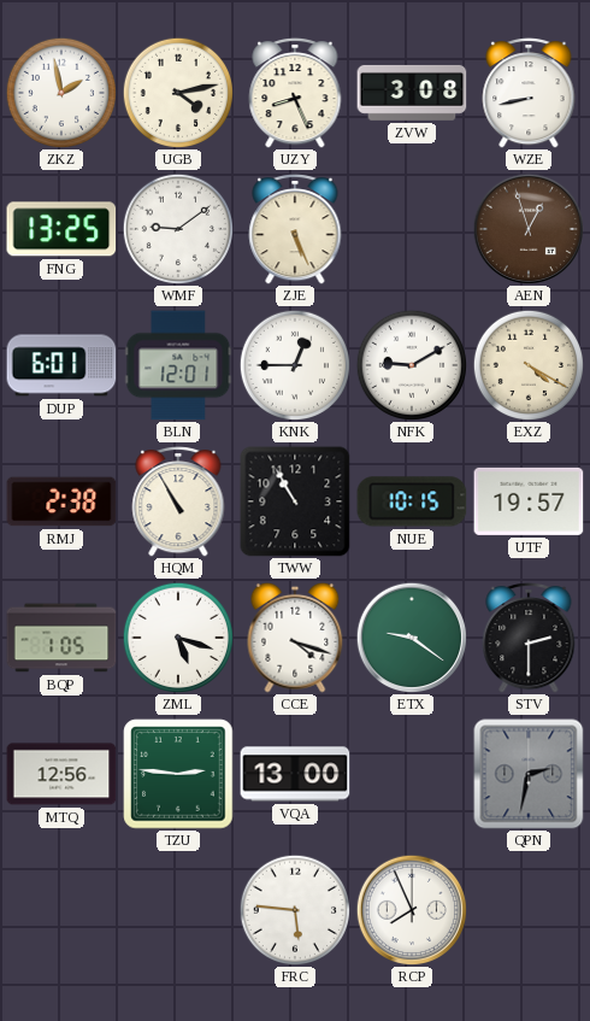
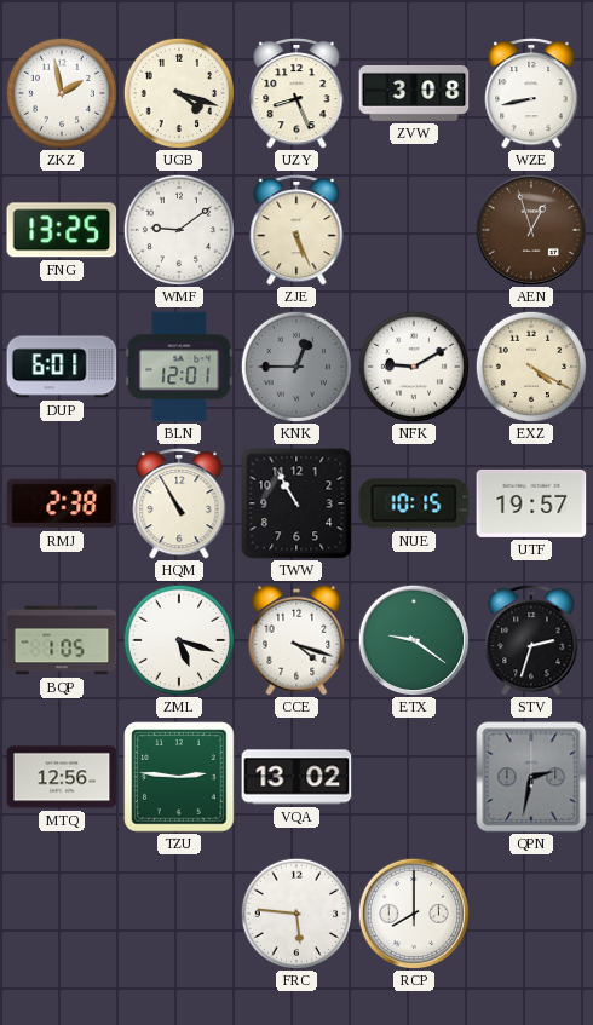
UGB: 4:13 -> 4:18
KNK dial: white -> grey
STV: 2:30 -> 2:33
VQA: 13:00 -> 13:02
RCP: 7:56 -> 8:00
